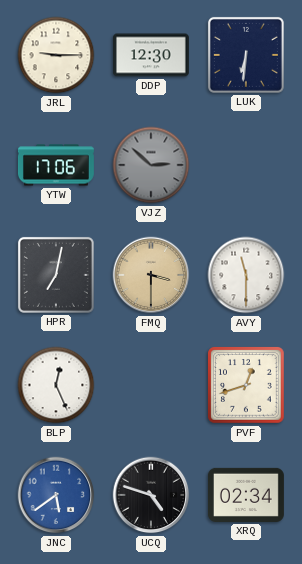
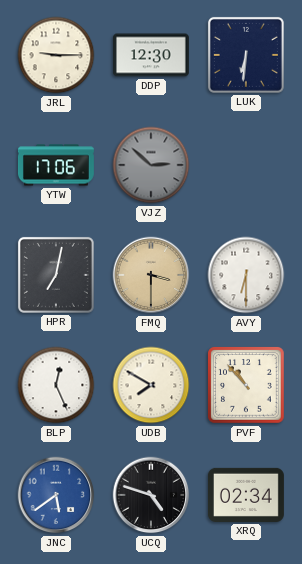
AVY: 11:30 -> 6:30
UDB: none -> 7:50
PVF: 12:42 -> 10:53
